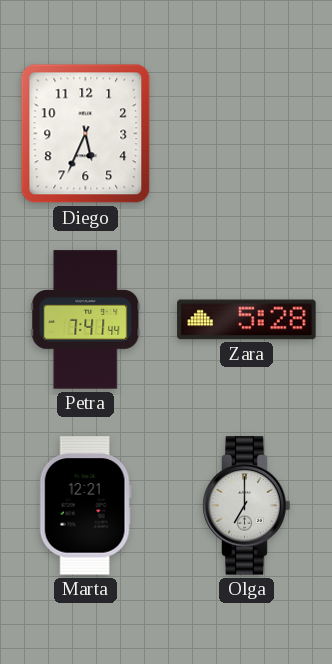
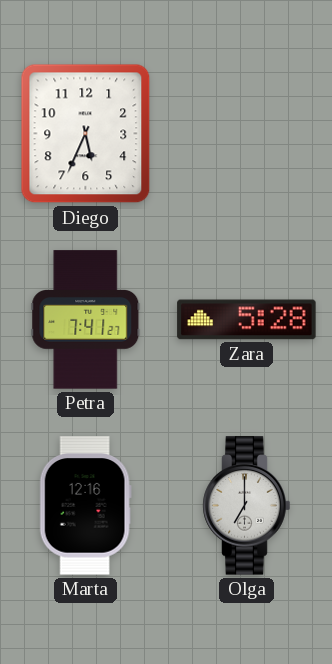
Petra: 7:41:44 -> 7:41:27
Marta: 12:21 -> 12:16
